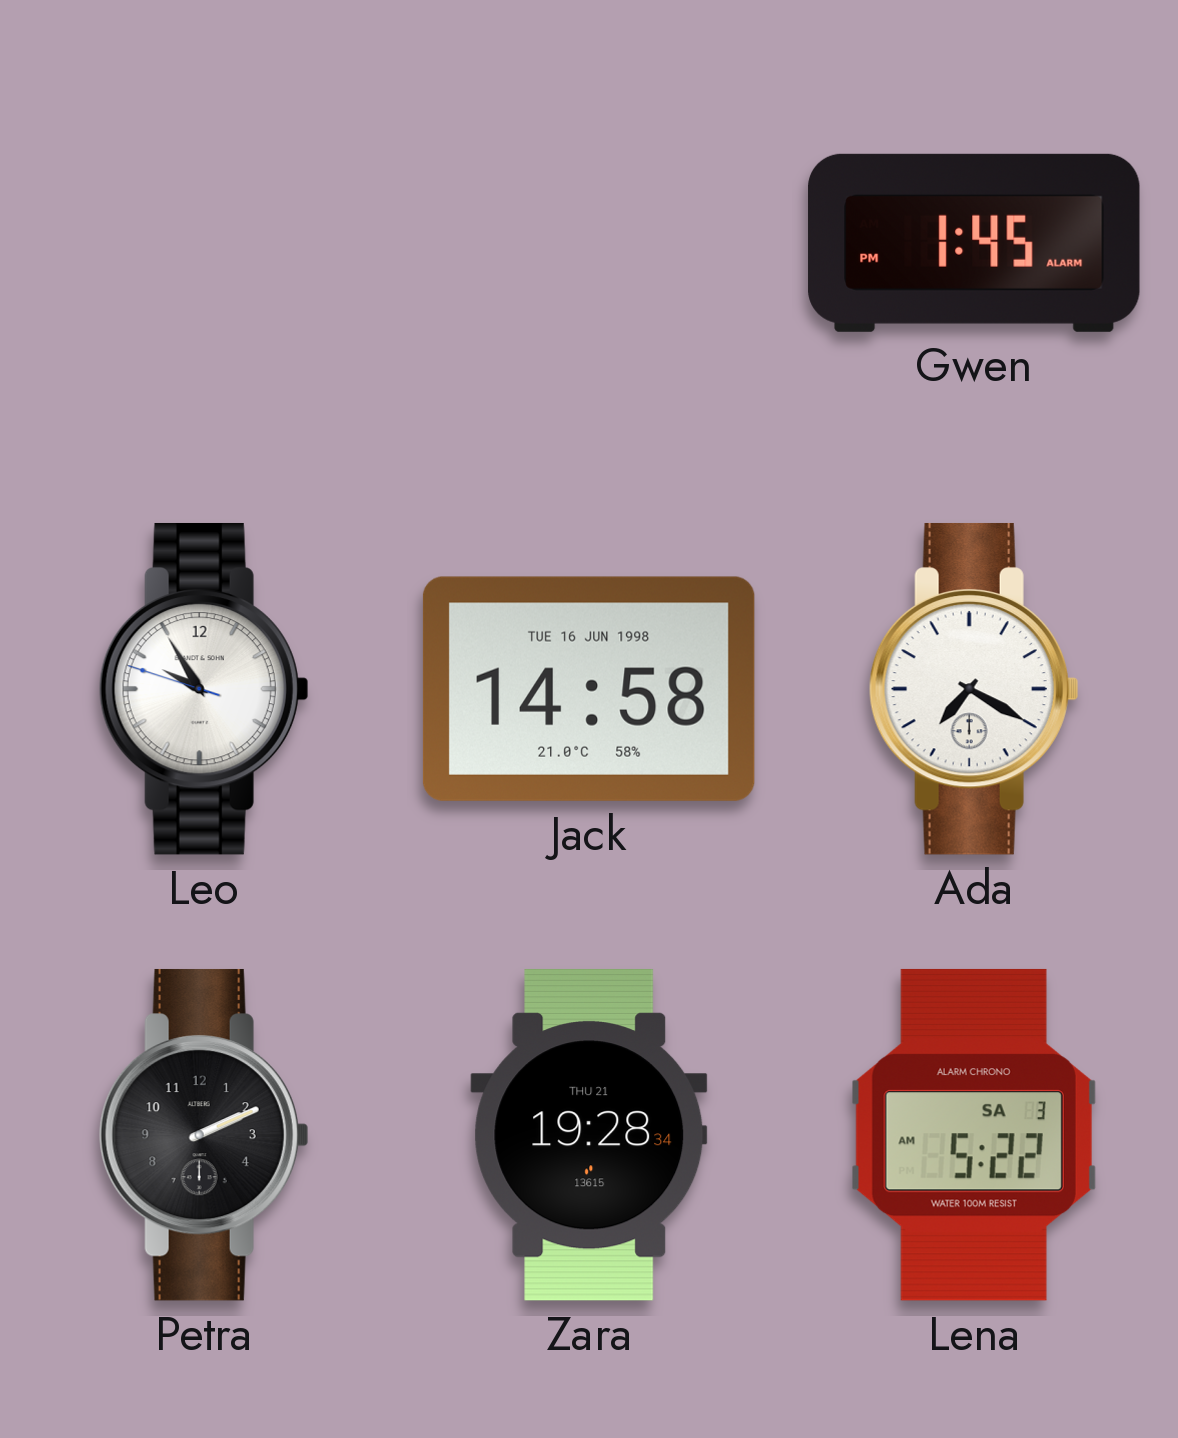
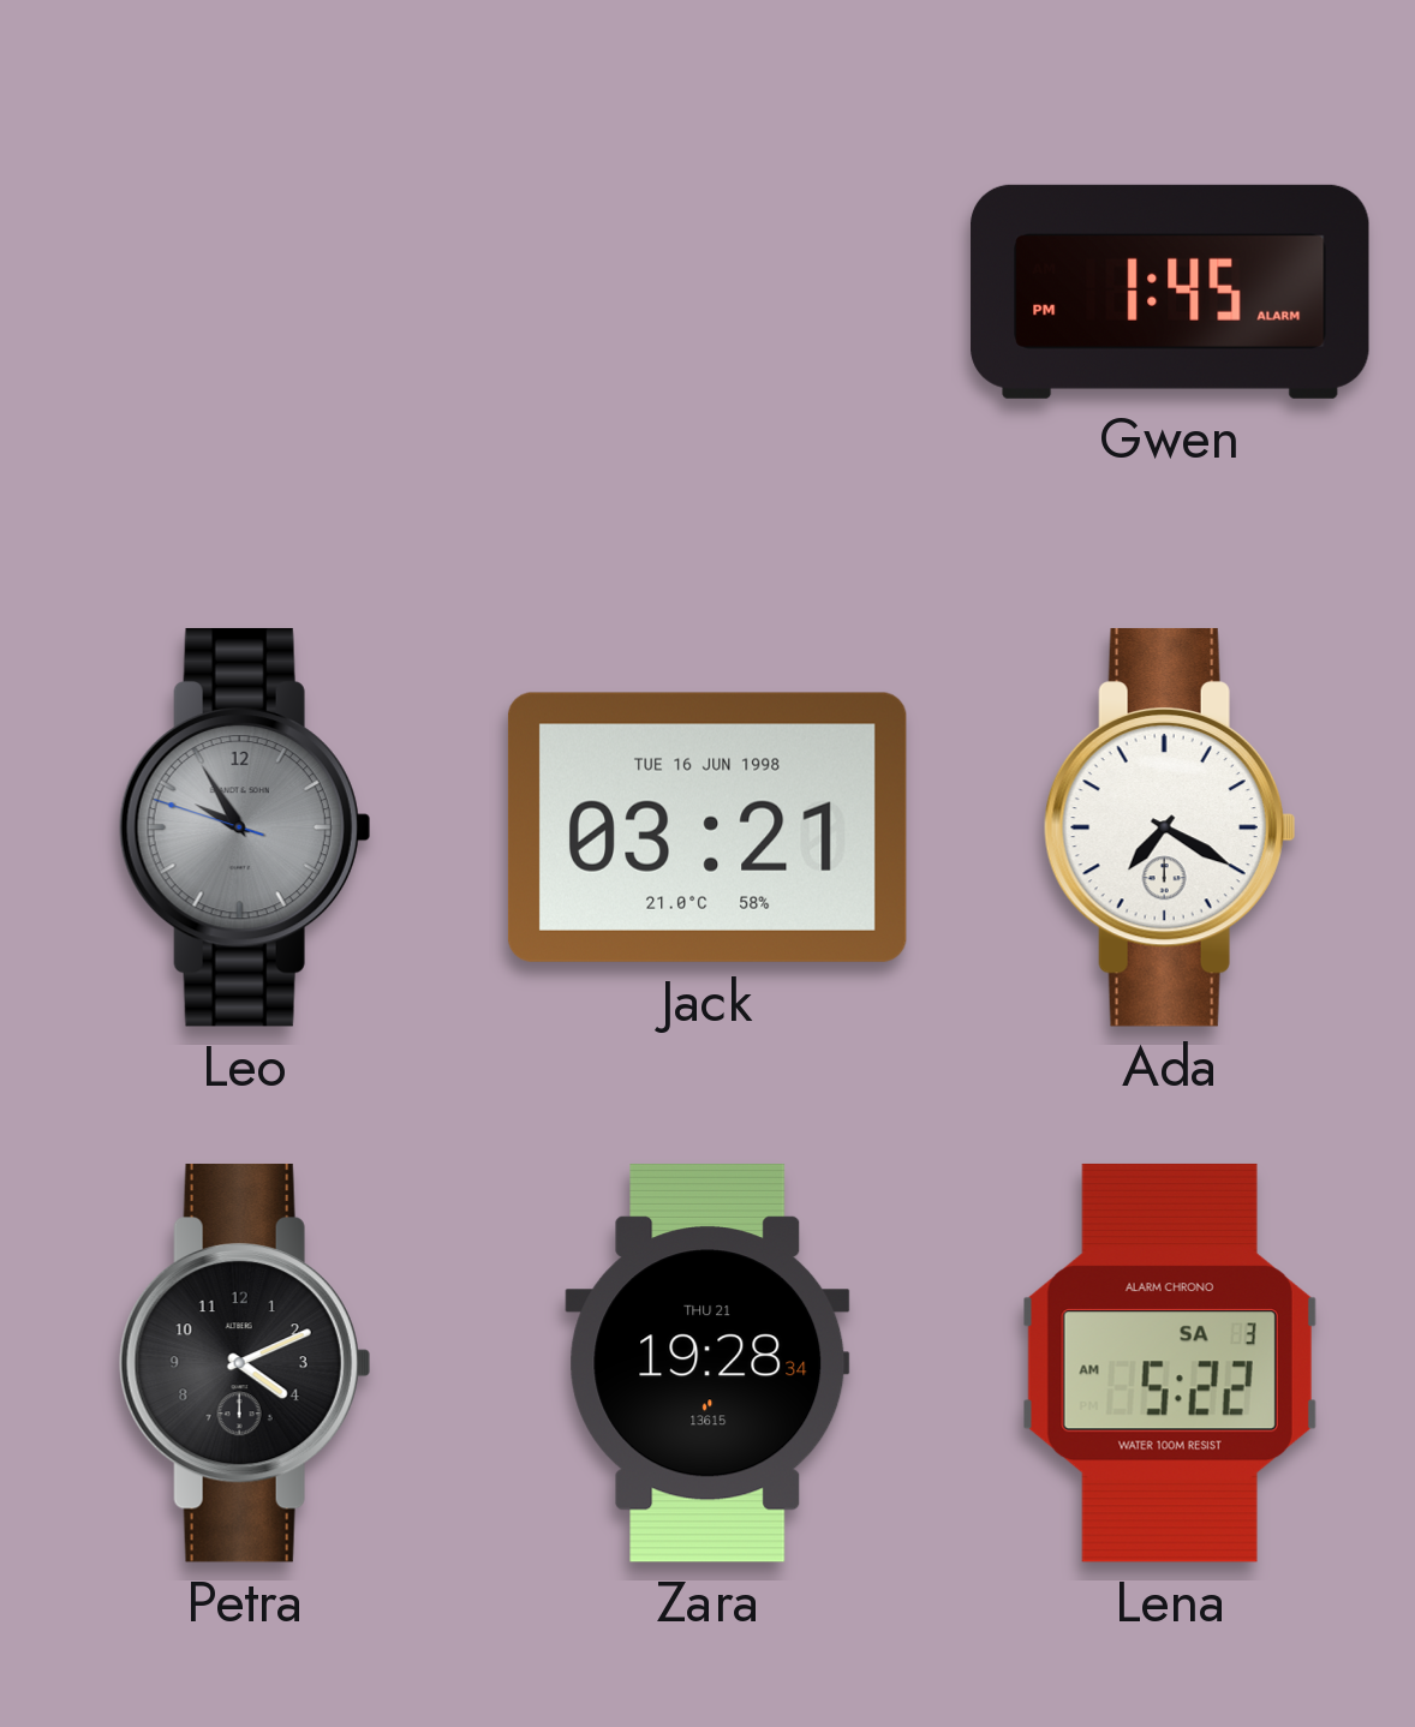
Leo dial: white -> grey
Jack: 14:58 -> 03:21
Petra: 2:11 -> 4:11
